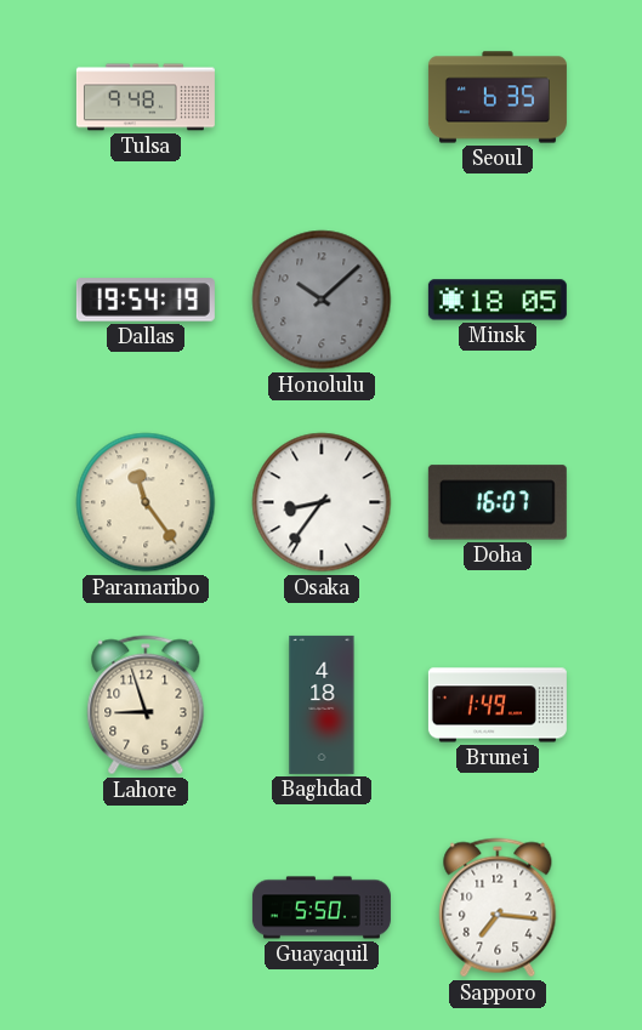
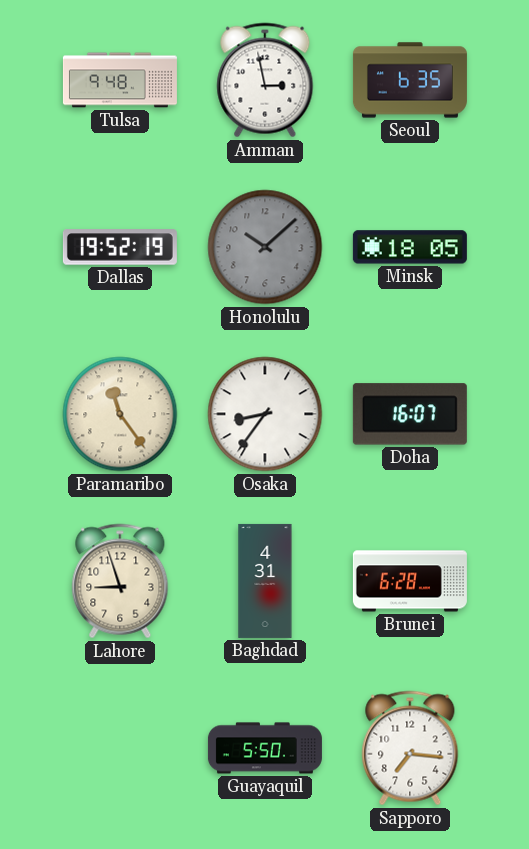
Amman: none -> 2:58
Dallas: 19:54 -> 19:52
Baghdad: 4:18 -> 4:31
Brunei: 1:49 -> 6:28
